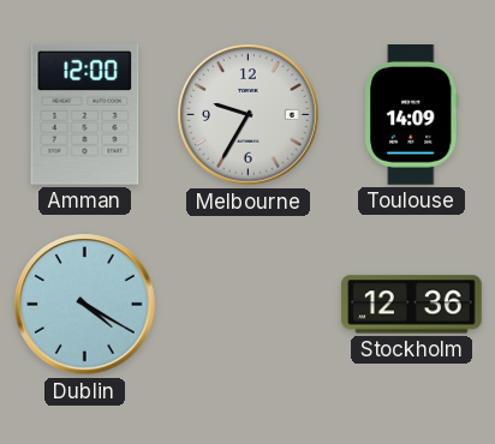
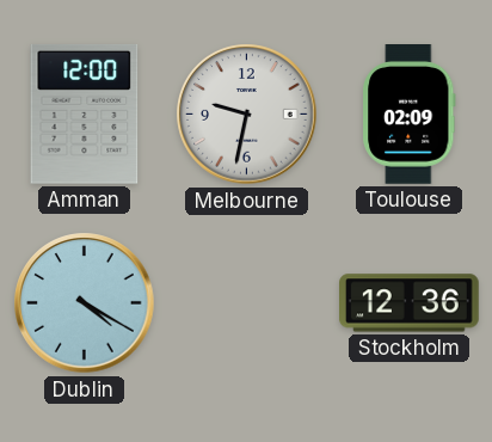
Melbourne: 9:35 -> 9:32
Toulouse: 14:09 -> 02:09
